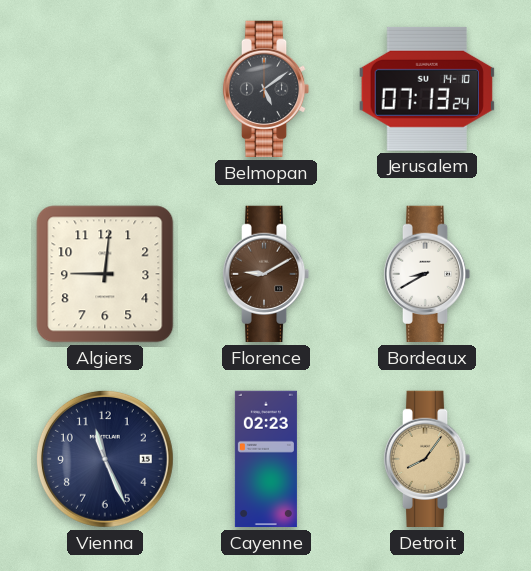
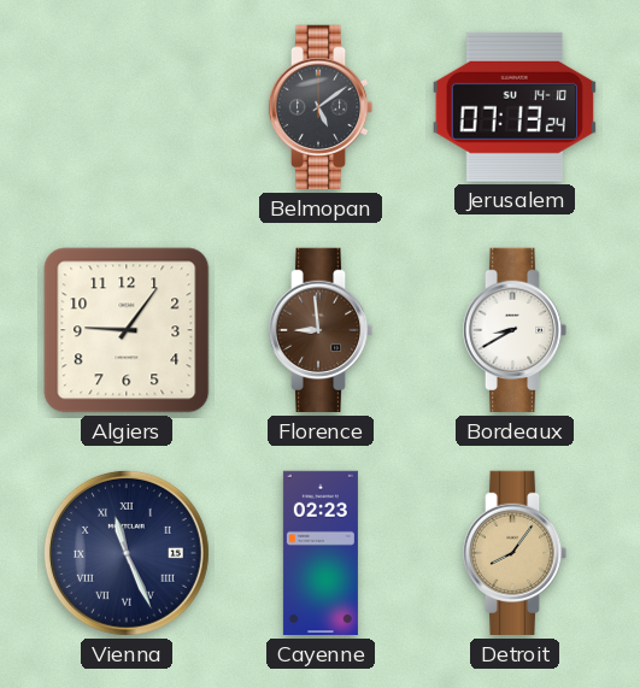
Algiers: 9:01 -> 9:06
Florence: 9:10 -> 8:59
Vienna numerals: Arabic -> Roman
